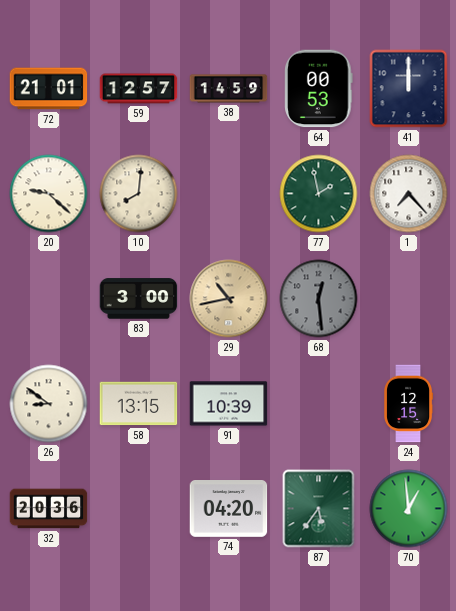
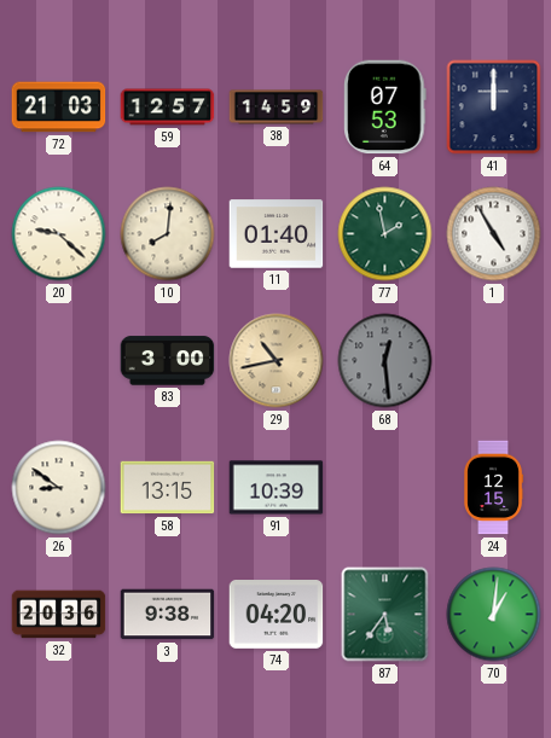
72: 21:01 -> 21:03
64: 00:53 -> 07:53
11: none -> 01:40
1: 7:23 -> 4:55
3: none -> 9:38
70: 12:59 -> 1:01
